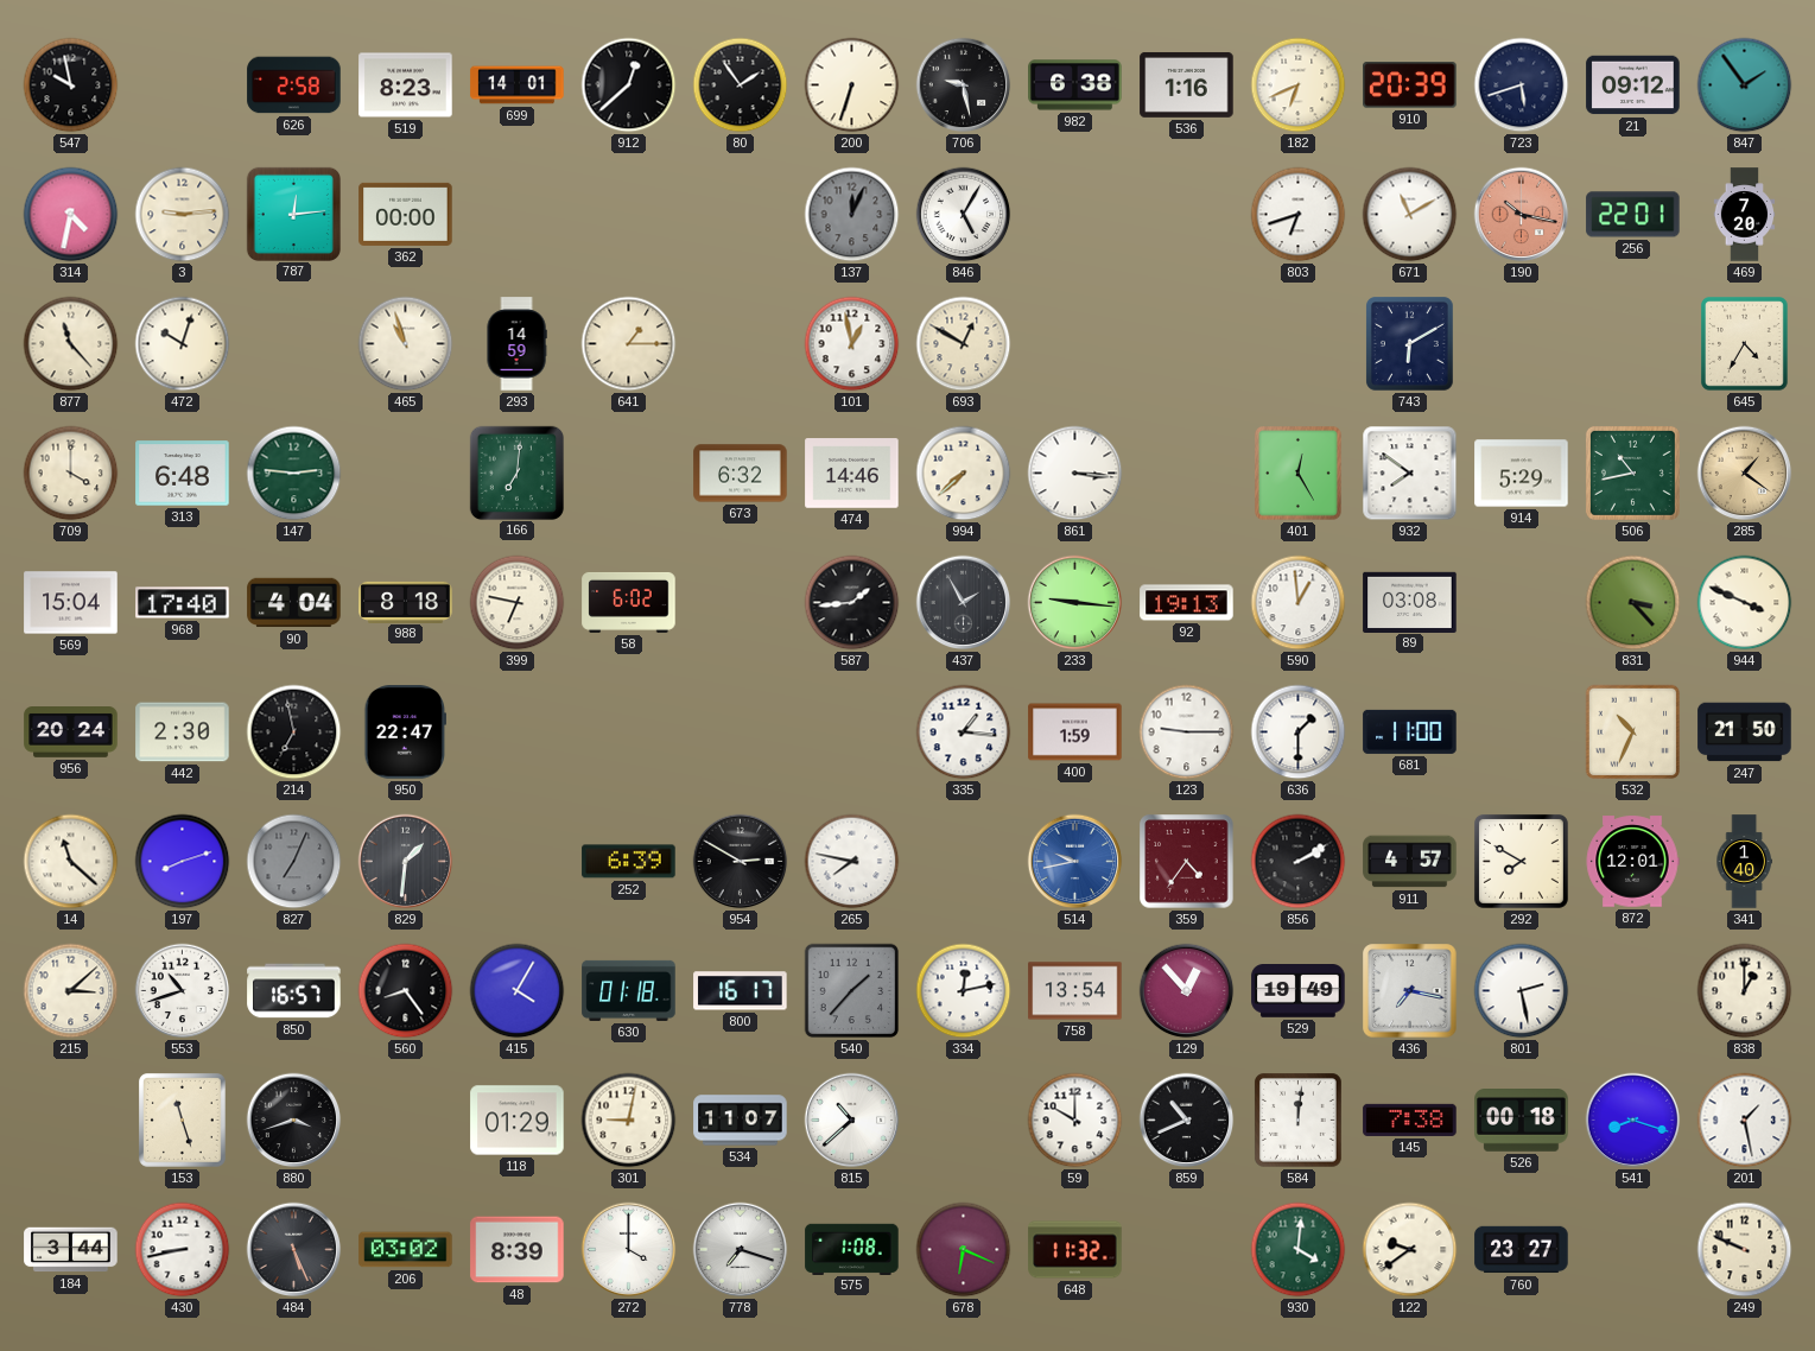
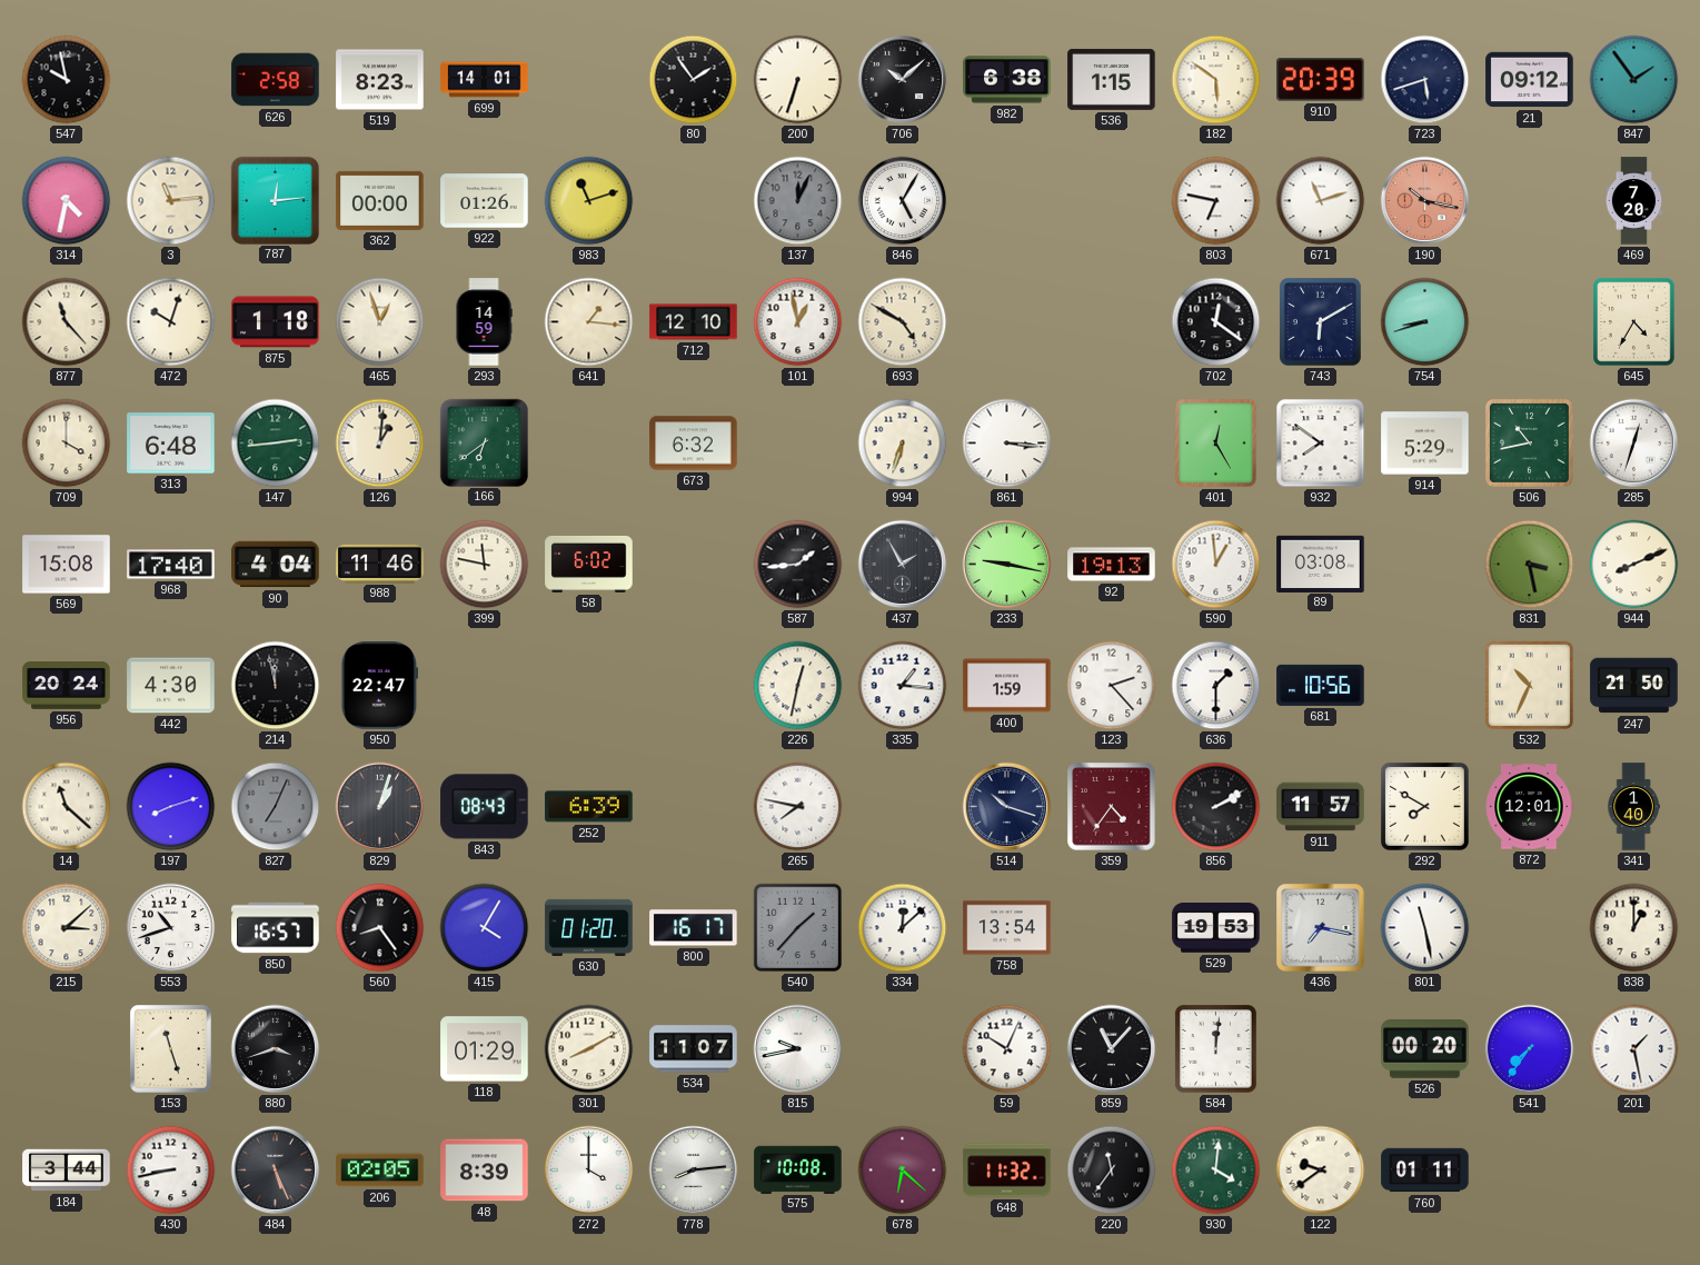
912: 12:38 -> none
706: 9:28 -> 10:08
536: 1:16 -> 1:15
182: 6:41 -> 5:51
3: 9:14 -> 11:14
922: none -> 01:26
983: none -> 11:12
803: 6:42 -> 6:47
671: 11:10 -> 11:12
256: 22:01 -> none
875: none -> 1:18
465: 10:57 -> 12:57
641: 1:15 -> 1:16
712: none -> 12:10
693: 12:50 -> 4:50
702: none -> 12:21
754: none -> 8:42
147: 2:46 -> 2:44
126: none -> 1:01
166: 7:01 -> 6:39
474: 14:46 -> none
994: 7:38 -> 6:33
285: 1:21 -> 12:33
285 dial: champagne -> white
569: 15:04 -> 15:08
988: 8:18 -> 11:46
399: 6:47 -> 11:47
233: 9:16 -> 9:17
831: 3:23 -> 3:28
944: 3:49 -> 8:11
442: 2:30 -> 4:30
214: 6:58 -> 11:58
226: none -> 12:32
123: 9:15 -> 2:23
681: 11:00 -> 10:56
829: 1:31 -> 1:03
843: none -> 08:43
954: 2:50 -> none
514: 9:43 -> 10:18
514 dial: blue -> navy
911: 4:57 -> 11:57
630: 01:18 -> 01:20
334: 12:13 -> 12:08
129: 12:53 -> none
529: 19:49 -> 19:53
801: 2:28 -> 11:28
301: 9:02 -> 8:10
815: 10:38 -> 9:43
59: 10:00 -> 10:04
859: 10:41 -> 11:07
145: 7:38 -> none
526: 00:18 -> 00:20
541: 8:18 -> 7:36
206: 03:02 -> 02:05
778: 7:18 -> 8:14
575: 1:08 -> 10:08
678: 6:19 -> 6:22
220: none -> 11:36
760: 23:27 -> 01:11
249: 9:49 -> none
